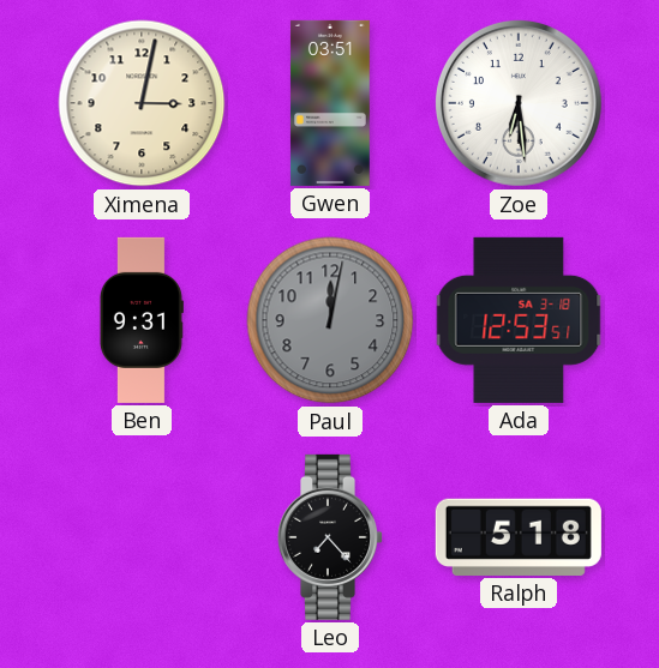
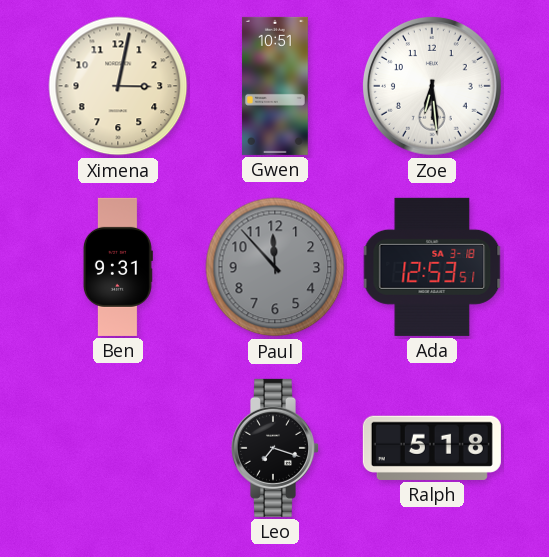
Gwen: 03:51 -> 10:51
Paul: 12:02 -> 11:53
Leo: 7:23 -> 7:18
